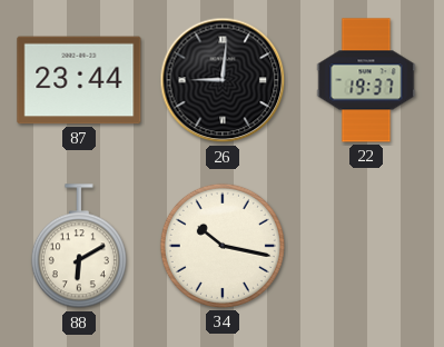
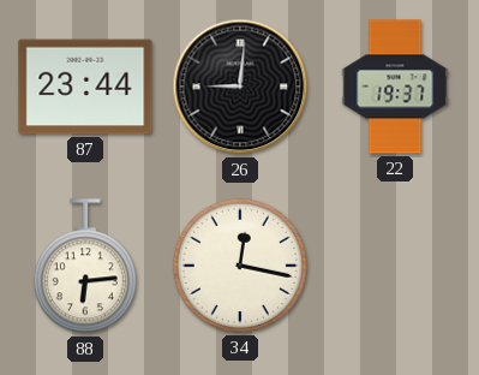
88: 6:10 -> 6:14
34: 10:17 -> 12:17
